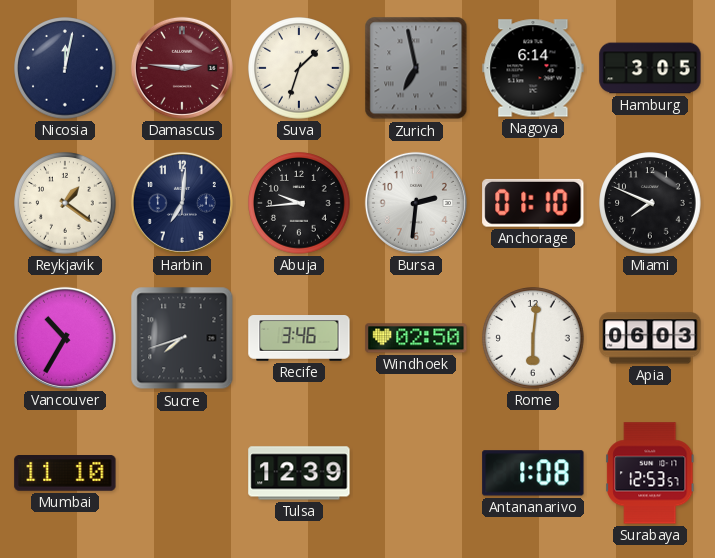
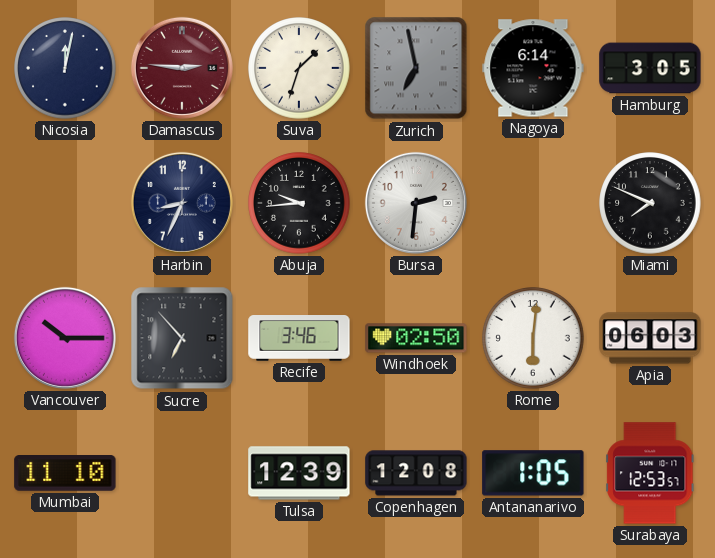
Reykjavik: 1:21 -> none
Harbin: 7:01 -> 8:34
Anchorage: 01:10 -> none
Vancouver: 10:35 -> 10:15
Sucre: 7:42 -> 6:53
Copenhagen: none -> 12:08
Antananarivo: 1:08 -> 1:05
